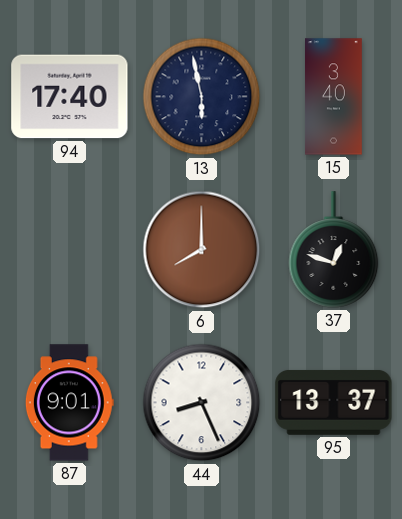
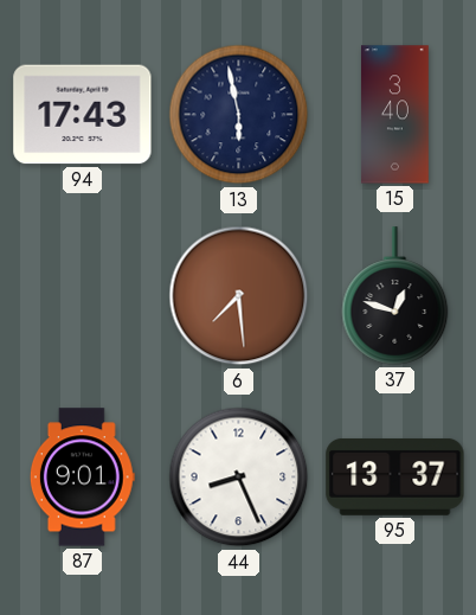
94: 17:40 -> 17:43
6: 8:00 -> 7:29
